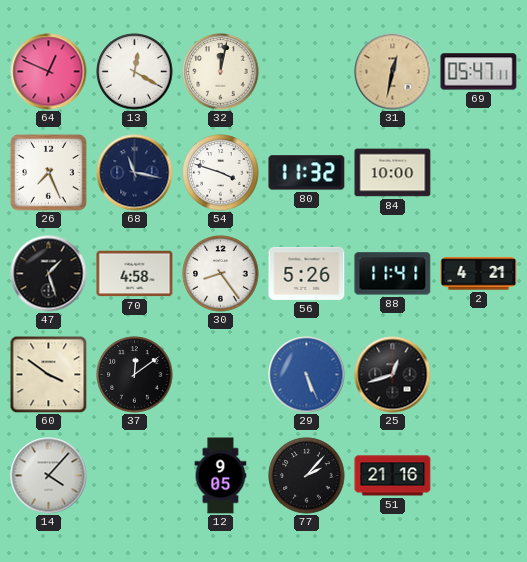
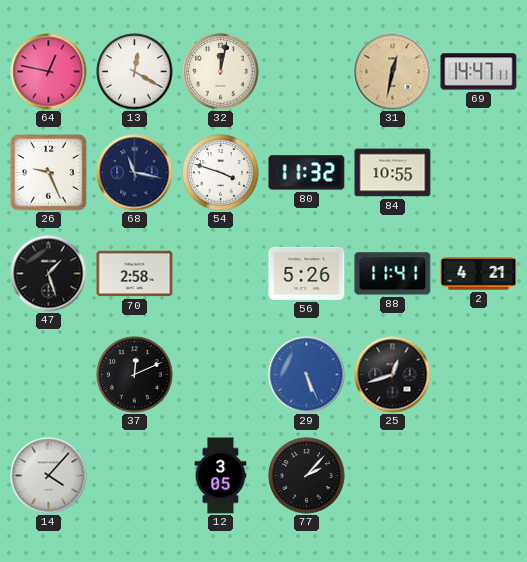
64: 12:49 -> 12:47
69: 05:47 -> 14:47
26: 7:26 -> 9:26
84: 10:00 -> 10:55
70: 4:58 -> 2:58
30: 8:24 -> none
60: 3:51 -> none
37: 12:09 -> 12:11
12: 9:05 -> 3:05
51: 21:16 -> none
